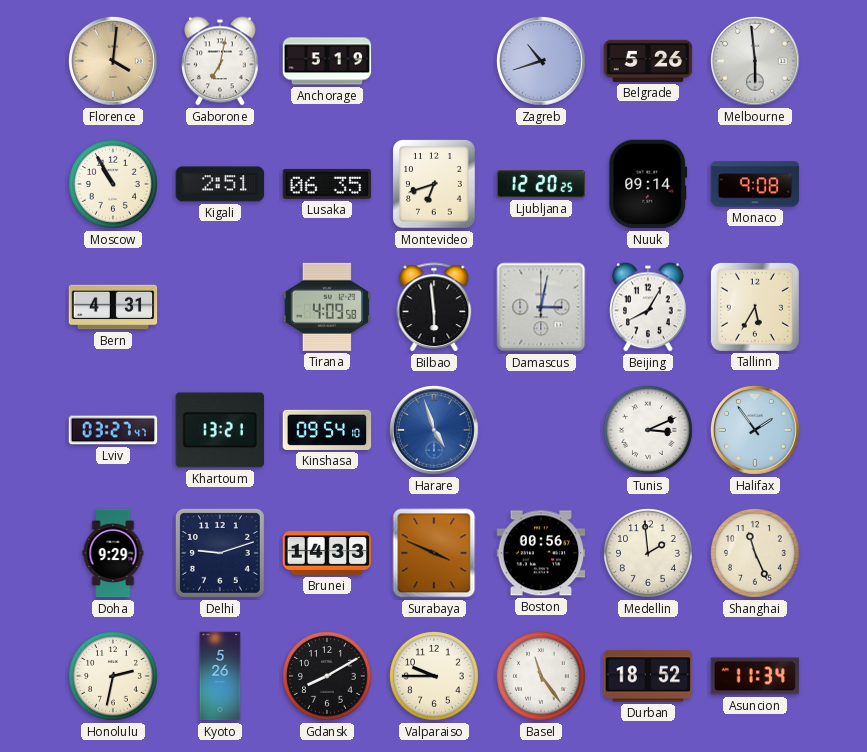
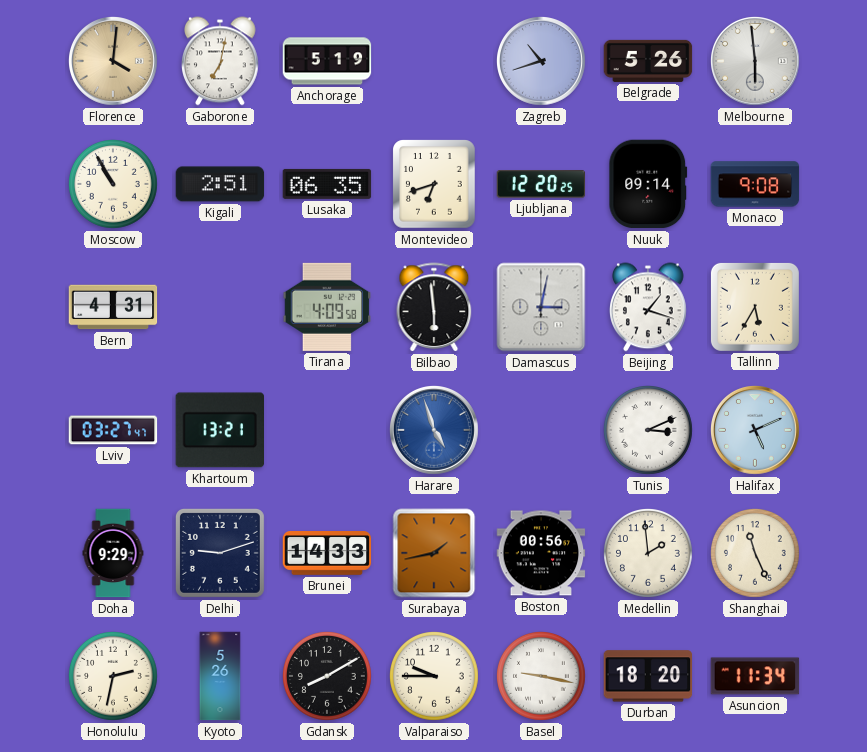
Beijing: 8:05 -> 1:18
Kinshasa: 09:54 -> none
Halifax: 1:54 -> 5:11
Surabaya: 3:49 -> 1:43
Basel: 11:24 -> 9:17
Durban: 18:52 -> 18:20
